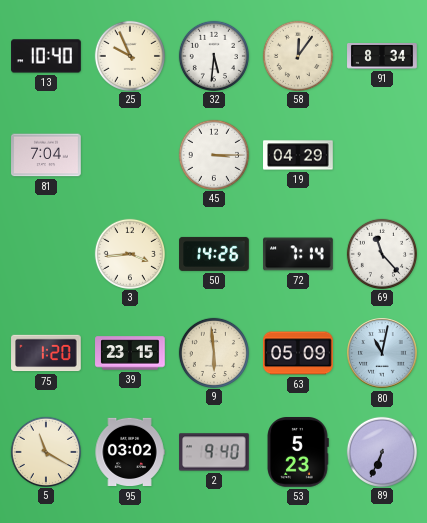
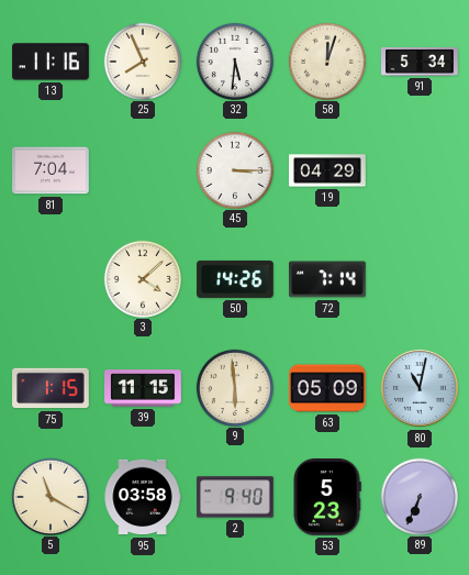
13: 10:40 -> 11:16
25: 9:56 -> 7:56
58: 12:06 -> 12:03
91: 8:34 -> 5:34
3: 3:44 -> 4:08
69: 11:23 -> none
75: 1:20 -> 1:15
39: 23:15 -> 11:15
95: 03:02 -> 03:58
